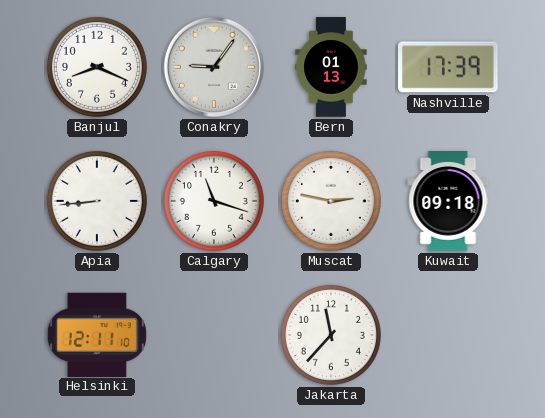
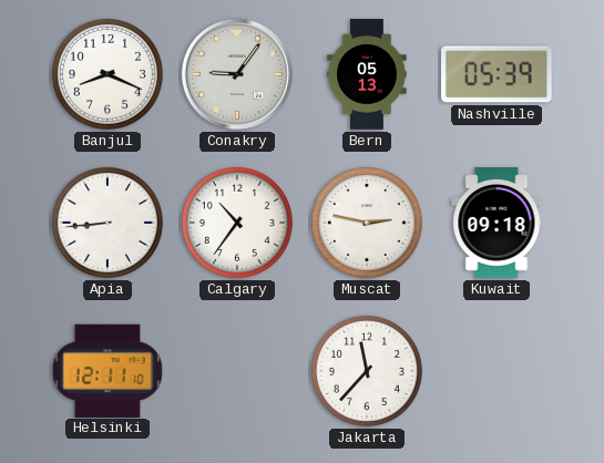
Bern: 01:13 -> 05:13
Nashville: 17:39 -> 05:39
Calgary: 11:18 -> 10:36
